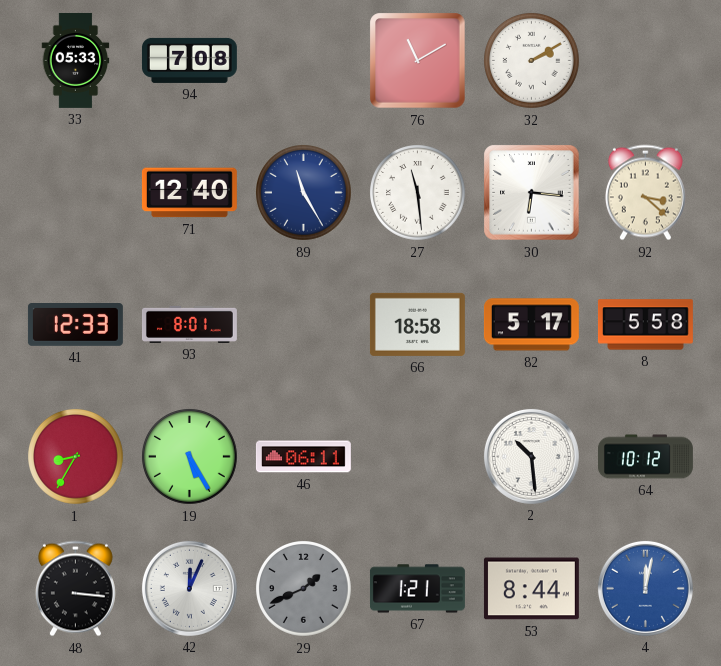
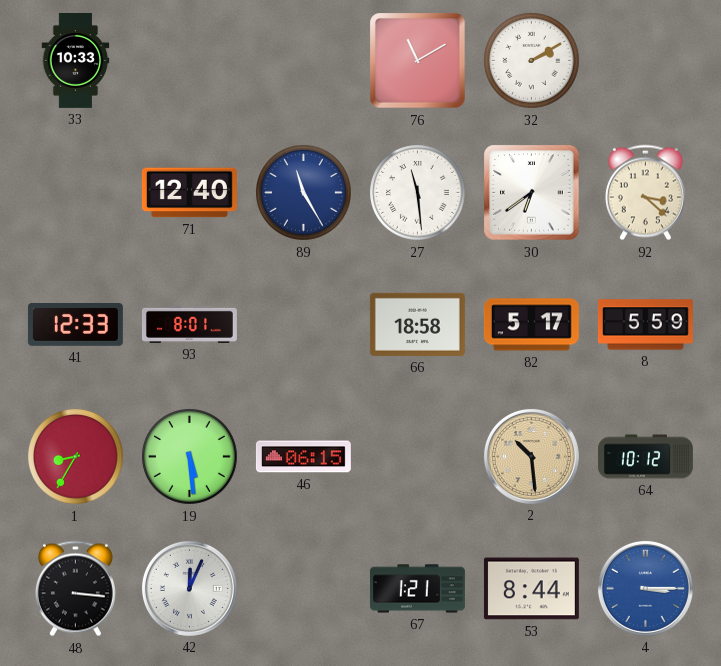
33: 05:33 -> 10:33
94: 7:08 -> none
30: 6:16 -> 6:39
8: 5:58 -> 5:59
19: 5:25 -> 5:29
46: 06:11 -> 06:15
2 dial: white -> champagne
29: 1:41 -> none
4: 12:02 -> 3:15
